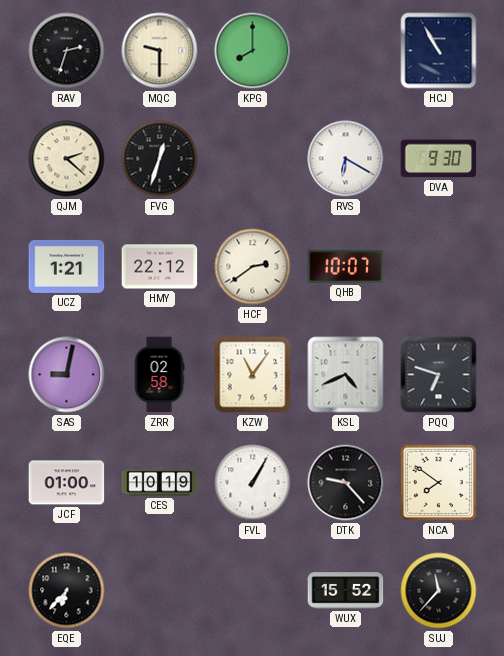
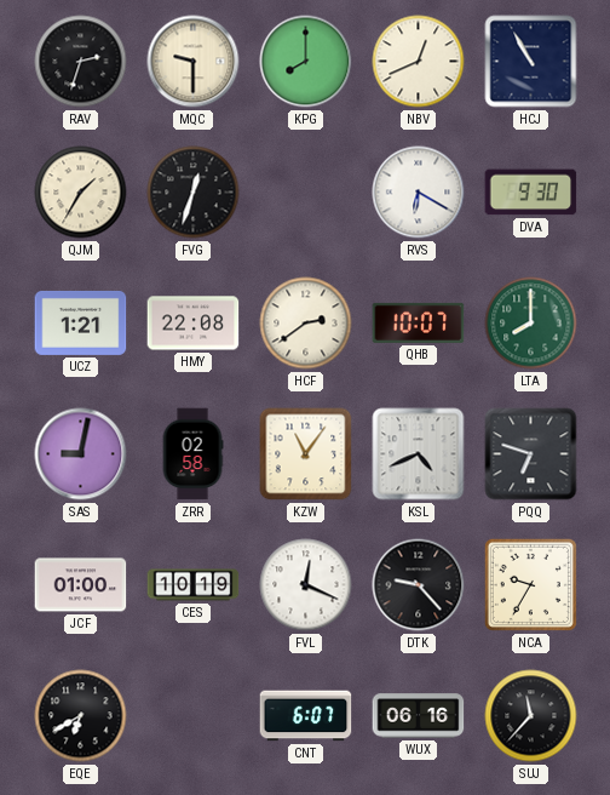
NBV: none -> 12:41
QJM: 2:22 -> 1:35
HMY: 22:12 -> 22:08
LTA: none -> 8:00
FVL: 1:05 -> 12:19
NCA: 7:51 -> 9:35
EQE: 6:37 -> 6:40
CNT: none -> 6:07
WUX: 15:52 -> 06:16
